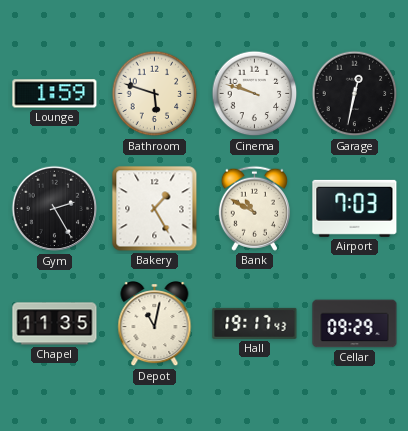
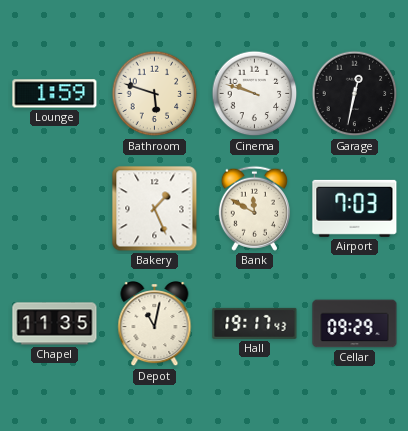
Gym: 2:25 -> none
Bakery: 1:25 -> 1:26
Bank: 10:50 -> 11:50
